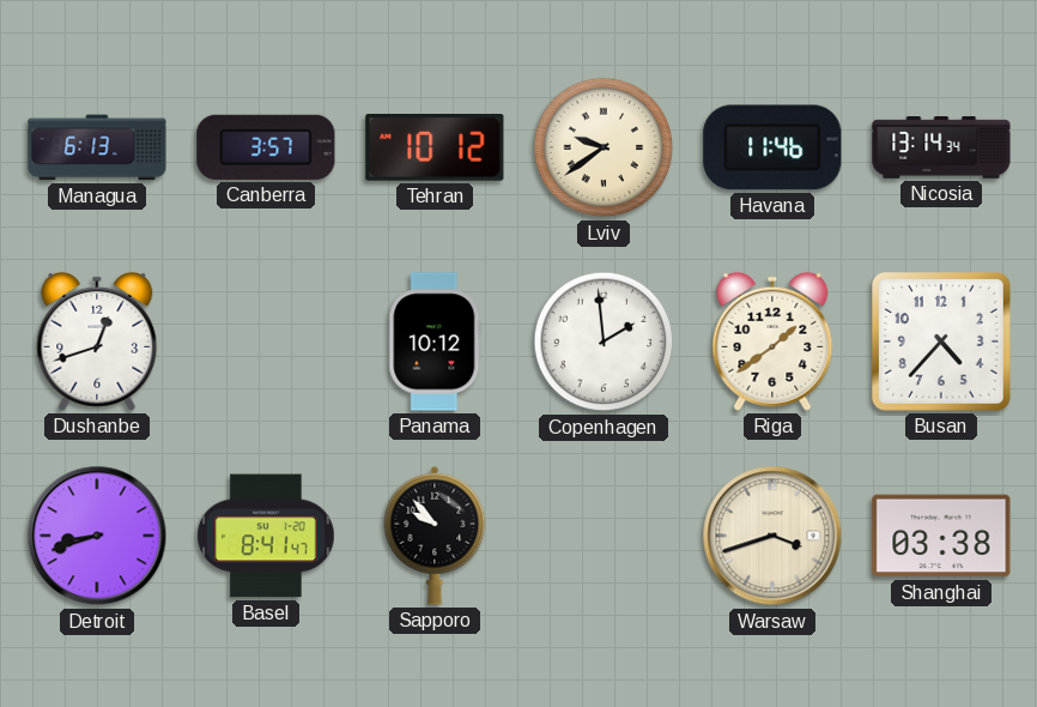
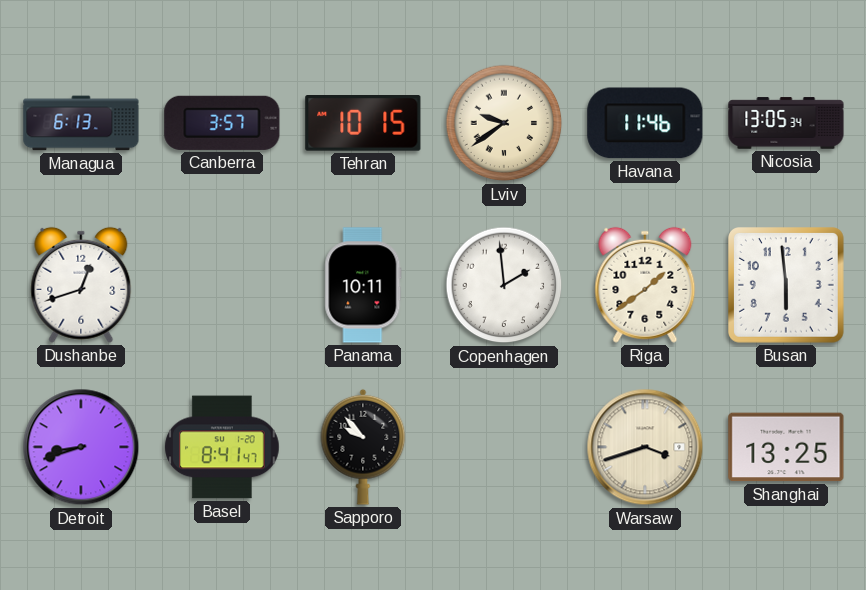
Tehran: 10:12 -> 10:15
Nicosia: 13:14 -> 13:05
Panama: 10:12 -> 10:11
Busan: 4:37 -> 5:59
Shanghai: 03:38 -> 13:25
